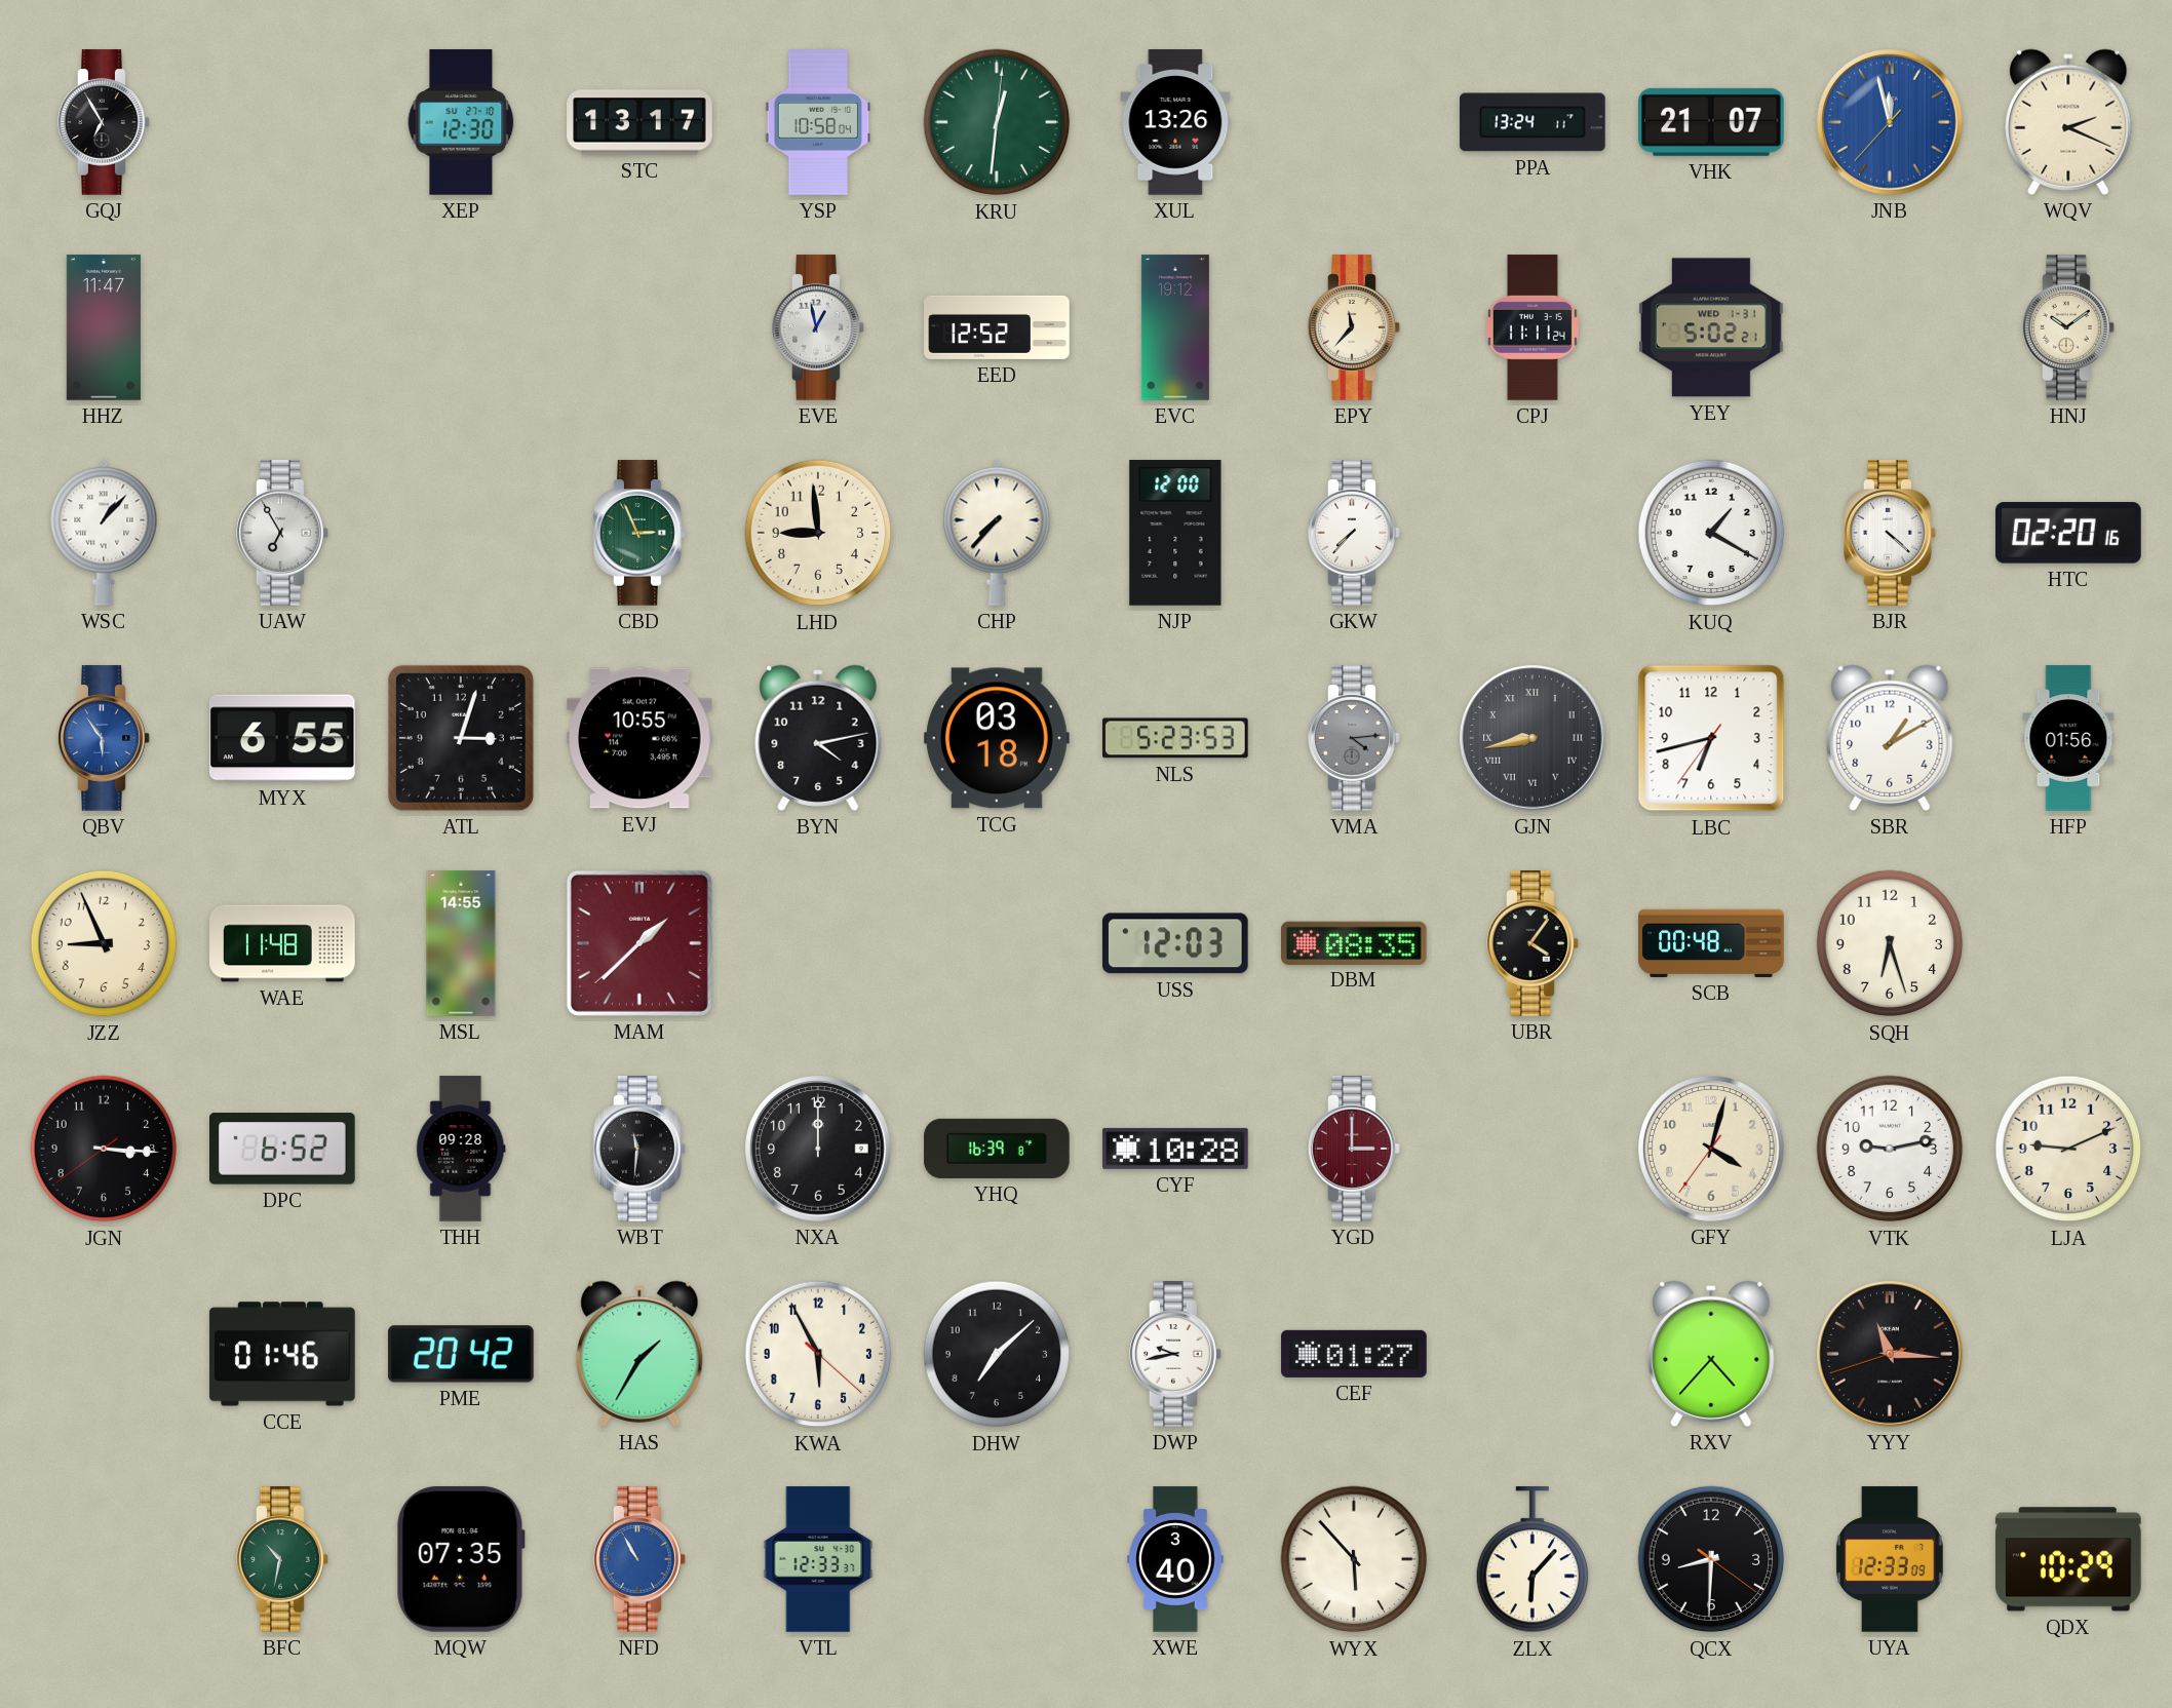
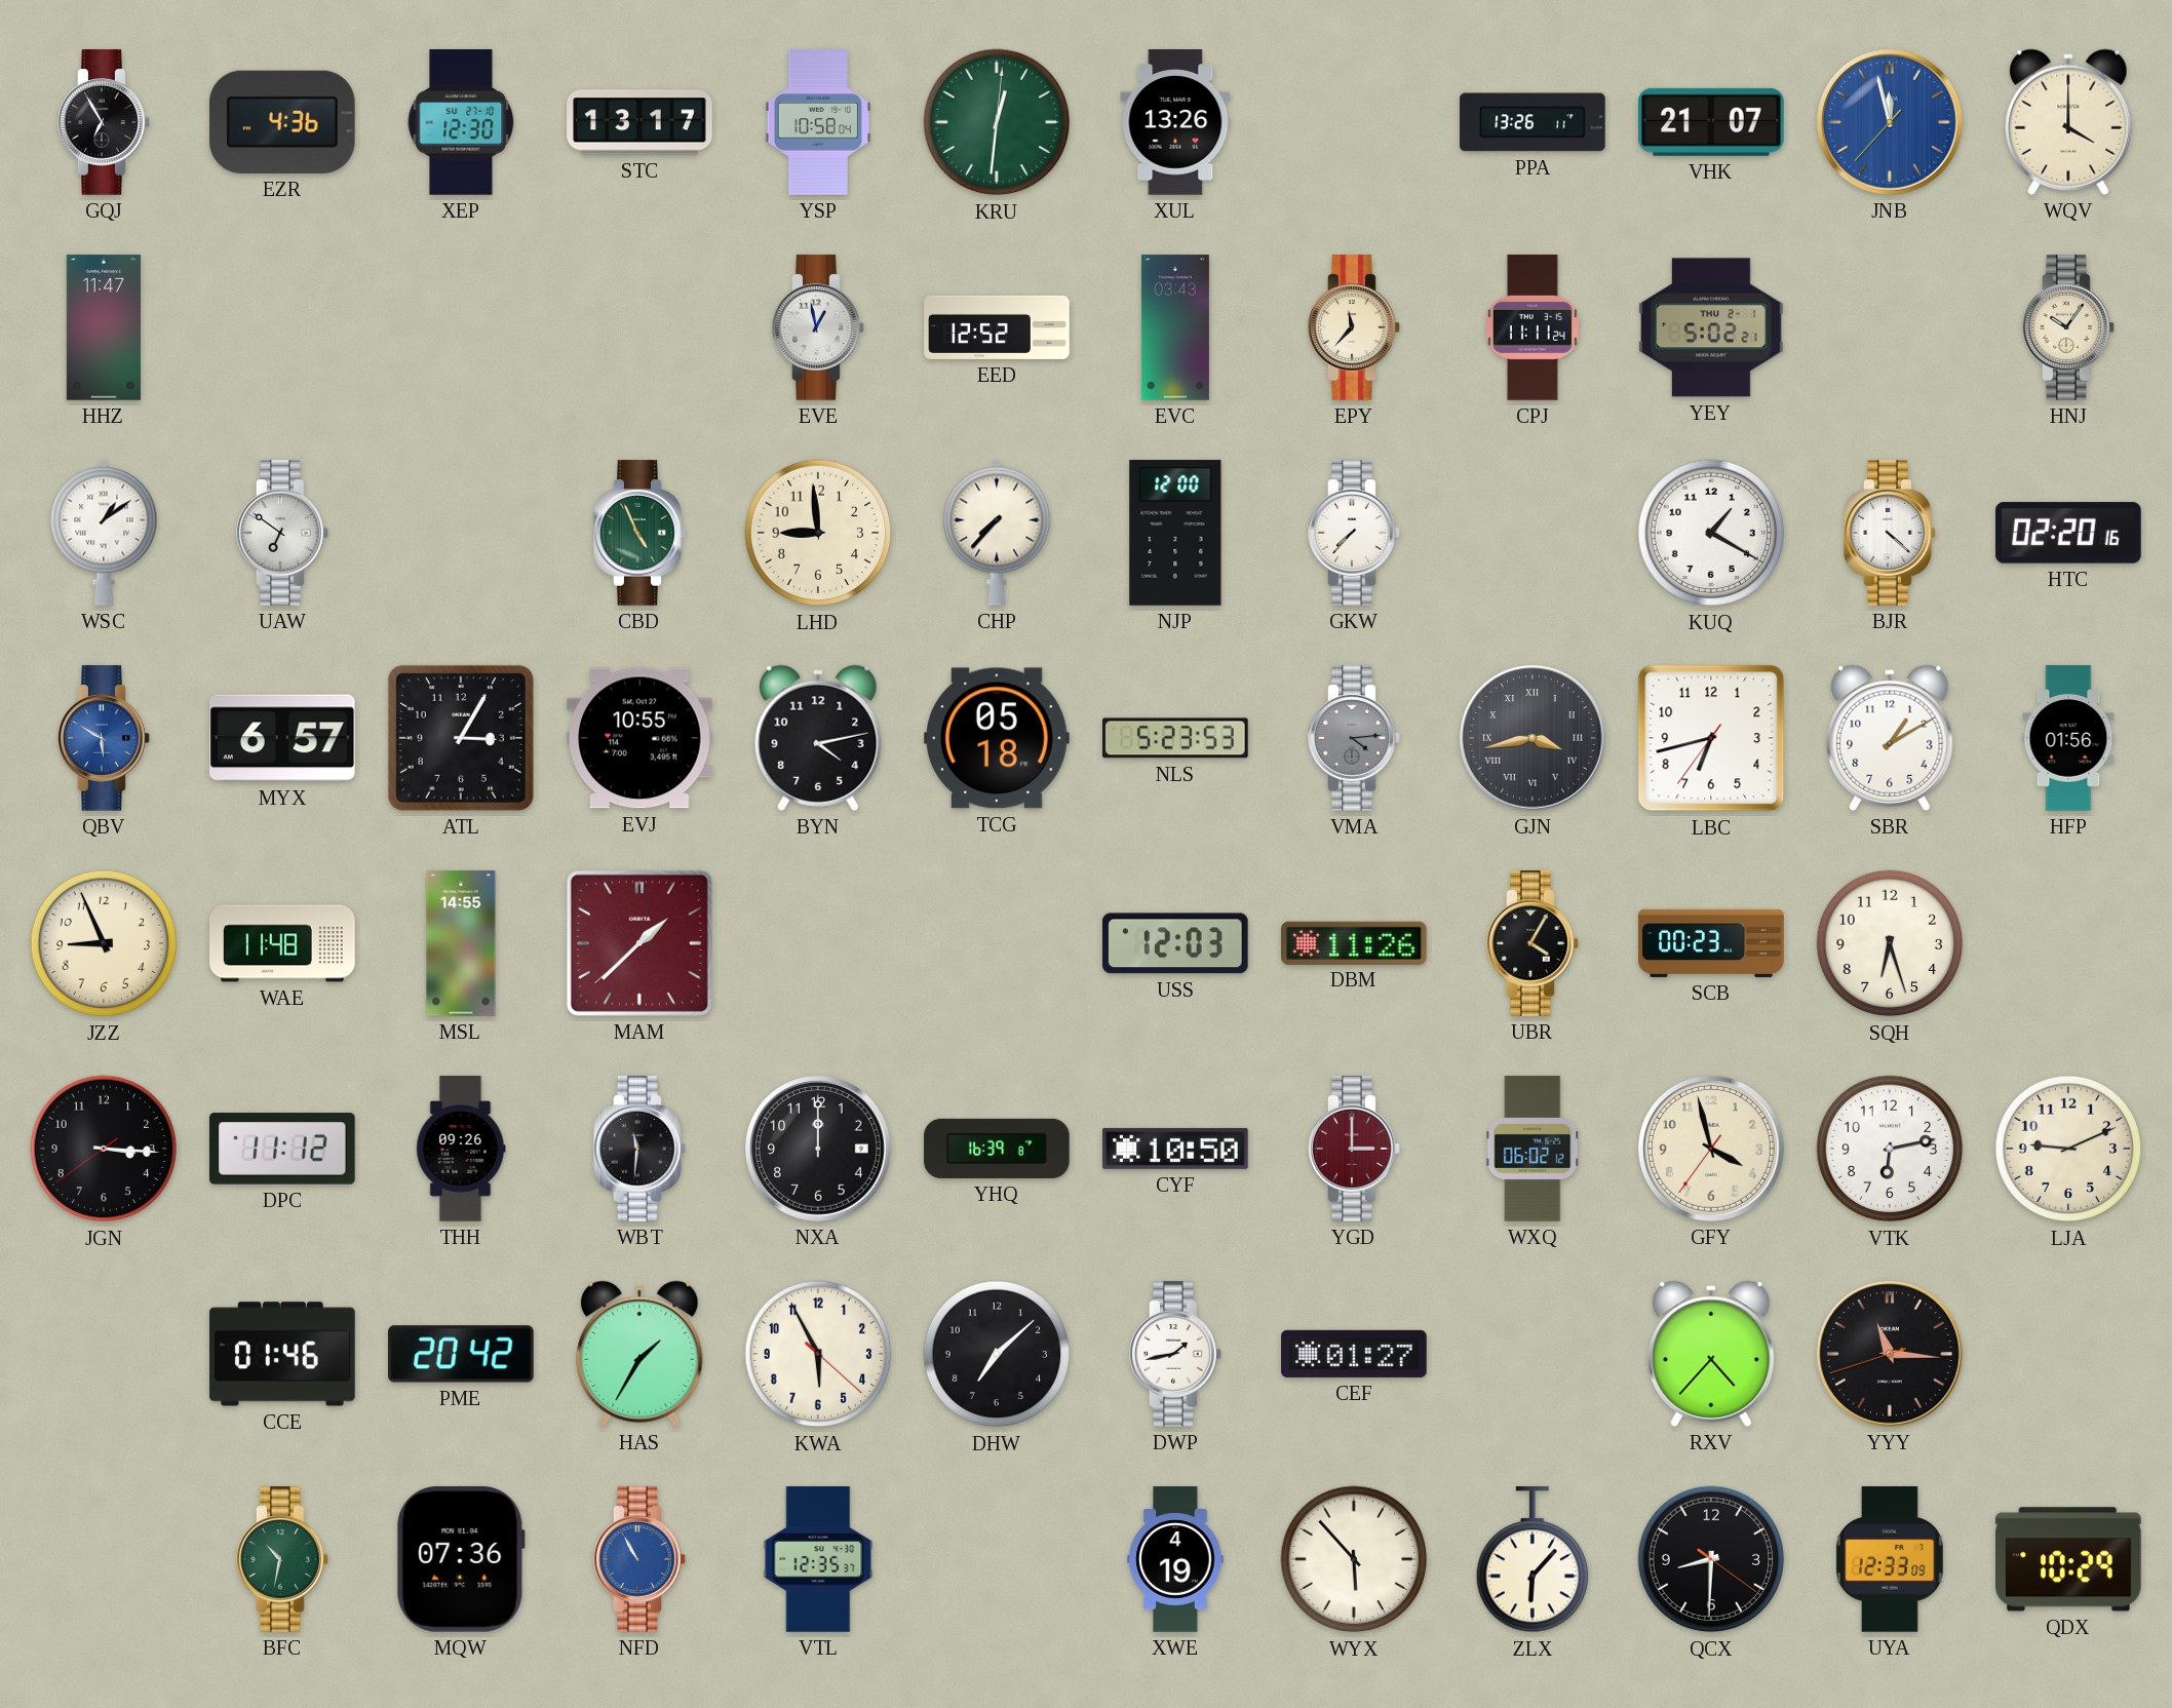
EZR: none -> 4:36
PPA: 13:24 -> 13:26
WQV: 2:19 -> 4:00
EVC: 19:12 -> 03:43
YEY date: WED 1-31 -> THU 2-1
HNJ: 10:09 -> 10:06
WSC: 1:07 -> 1:09
UAW: 6:55 -> 6:51
CBD: 2:56 -> 4:56
QBV: 5:54 -> 5:50
MYX: 6:55 -> 6:57
ATL: 3:03 -> 3:05
TCG: 03:18 -> 05:18
GJN: 8:43 -> 3:43
DBM: 08:35 -> 11:26
UBR: 4:06 -> 4:05
SCB: 00:48 -> 00:23
DPC: 6:52 -> 11:12
THH: 09:28 -> 09:26
CYF: 10:28 -> 10:50
WXQ: none -> 06:02
GFY: 4:02 -> 3:57
VTK: 9:13 -> 6:13
DWP: 9:43 -> 1:43
MQW: 07:35 -> 07:36
VTL: 12:33 -> 12:35
XWE: 3:40 -> 4:19
